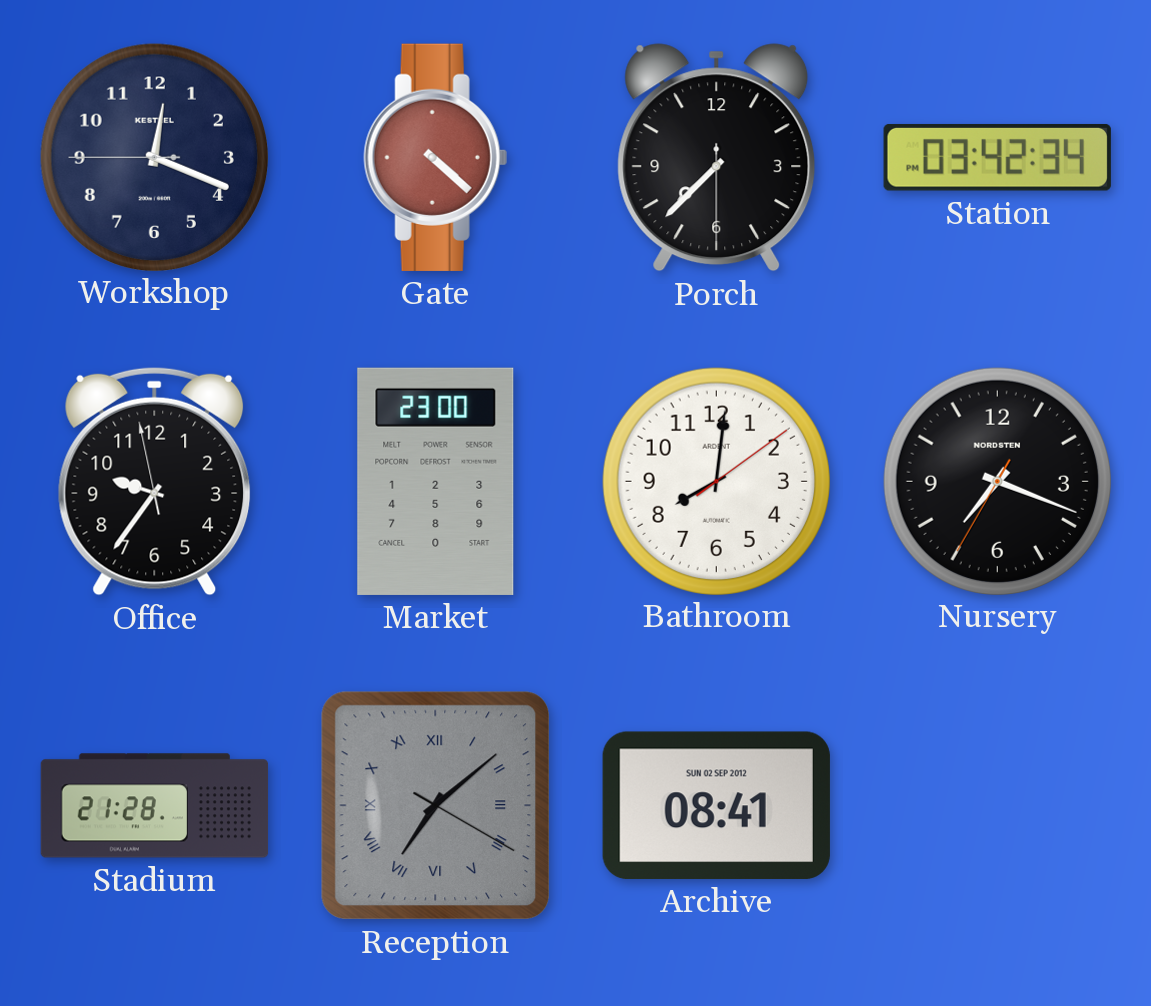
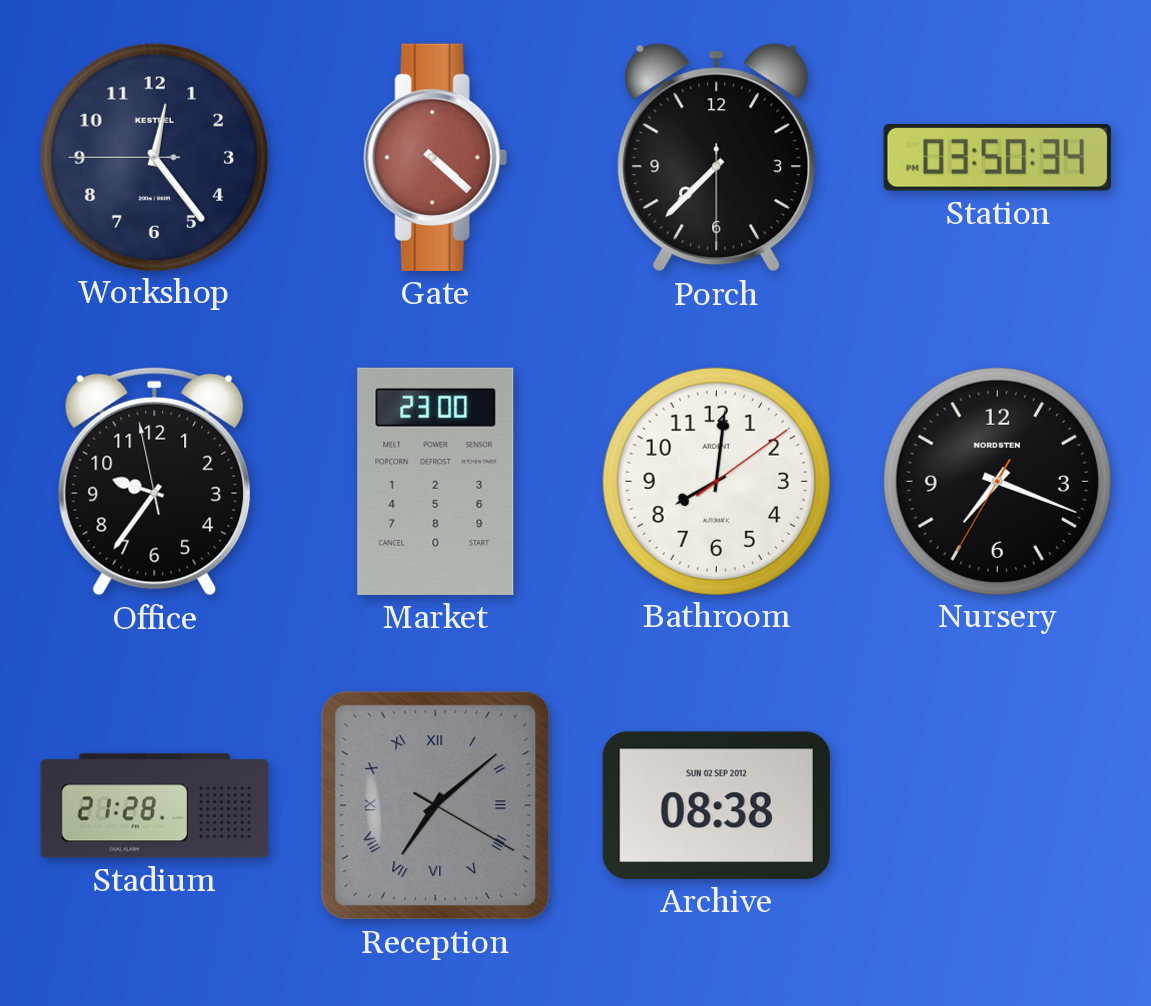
Workshop: 12:18 -> 12:23
Station: 03:42 -> 03:50
Archive: 08:41 -> 08:38
